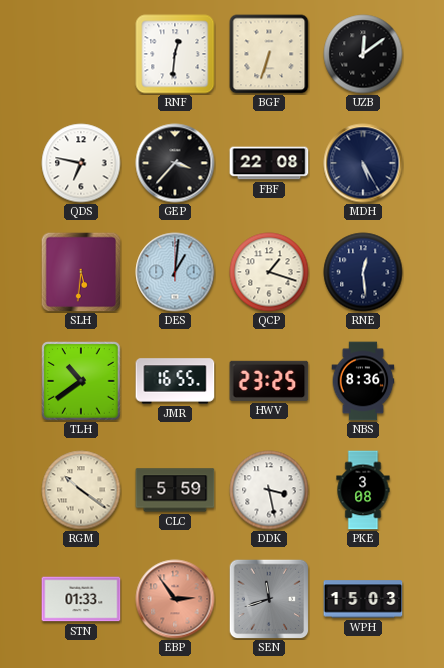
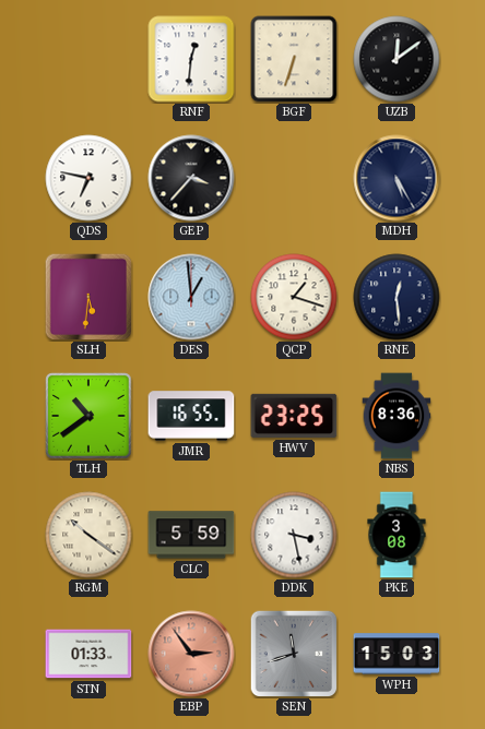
FBF: 22:08 -> none
DES: 1:01 -> 12:59
